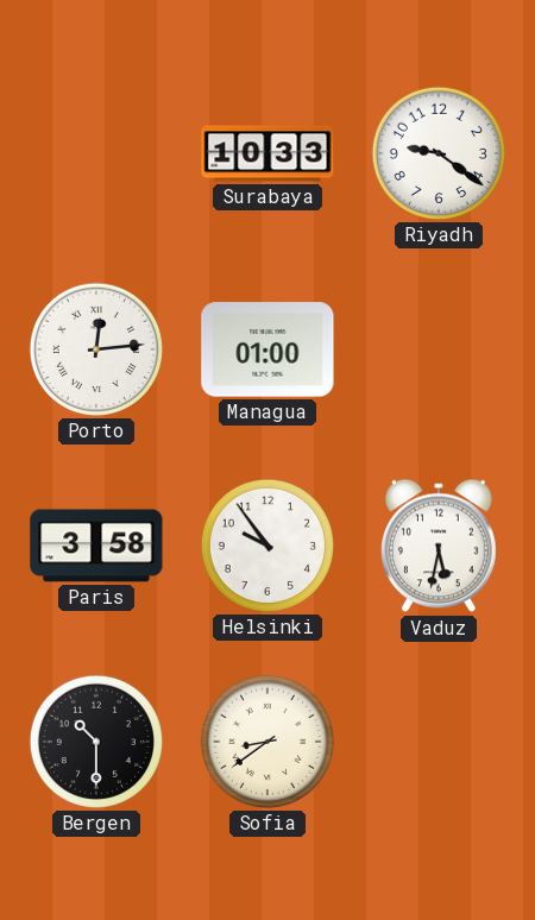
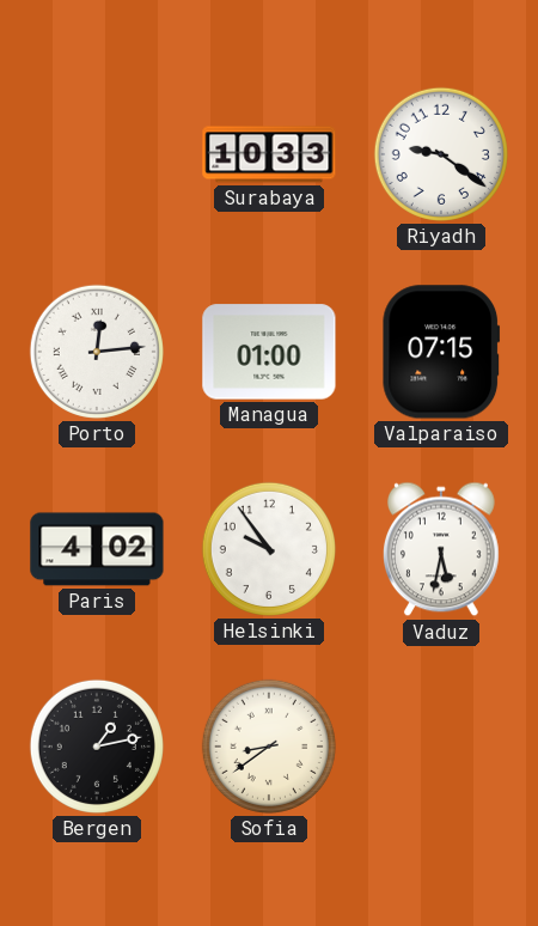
Valparaiso: none -> 07:15
Paris: 3:58 -> 4:02
Bergen: 10:30 -> 1:13
